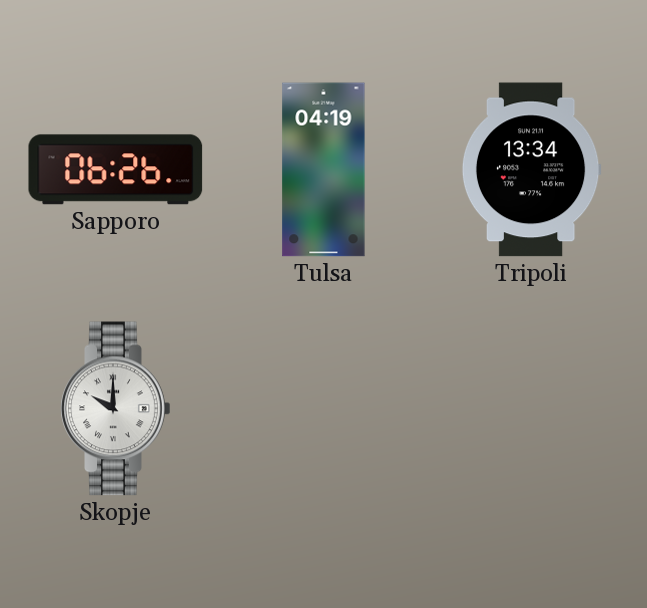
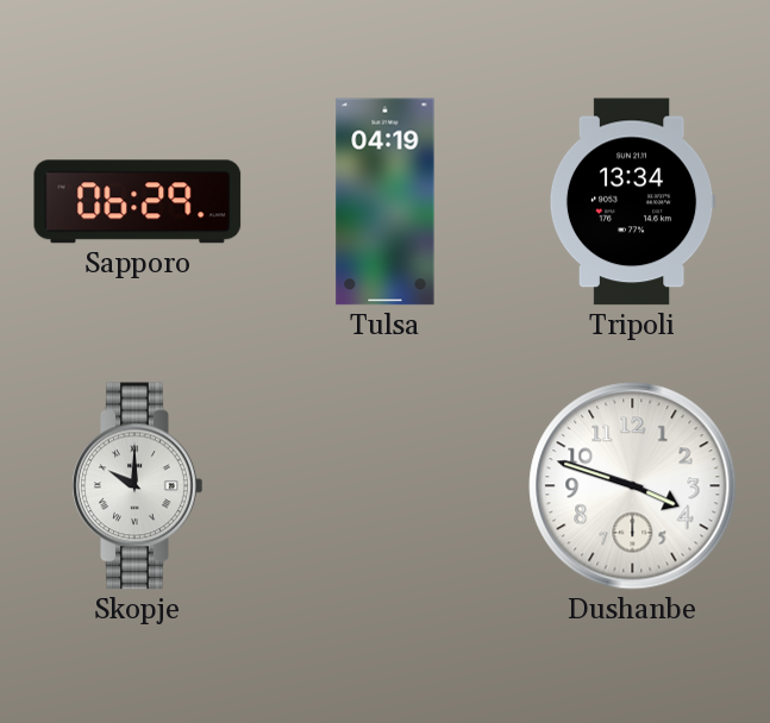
Sapporo: 06:26 -> 06:29
Dushanbe: none -> 3:48
